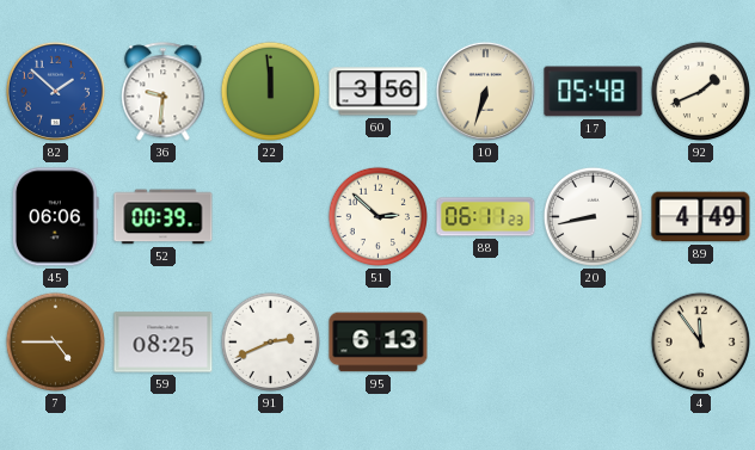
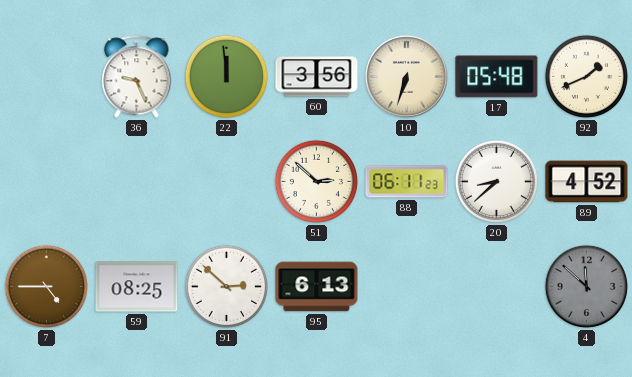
82: 1:52 -> none
36: 9:31 -> 9:26
45: 06:06 -> none
52: 00:39 -> none
20: 8:43 -> 8:38
89: 4:49 -> 4:52
91: 2:41 -> 2:52
4: 11:54 -> 11:52
4 dial: cream -> grey
